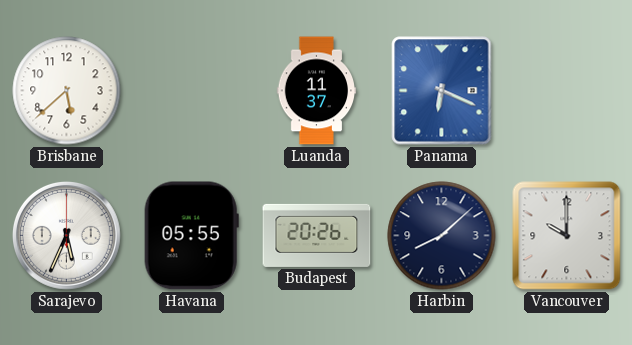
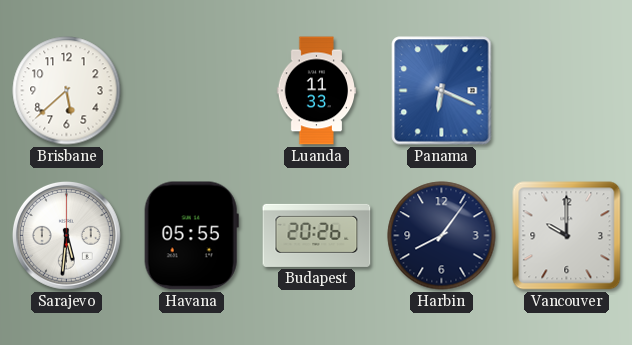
Luanda: 11:37 -> 11:33
Sarajevo: 5:34 -> 5:31
Harbin: 8:08 -> 8:06
